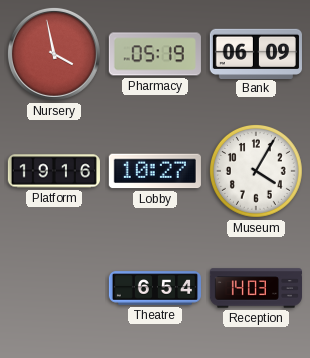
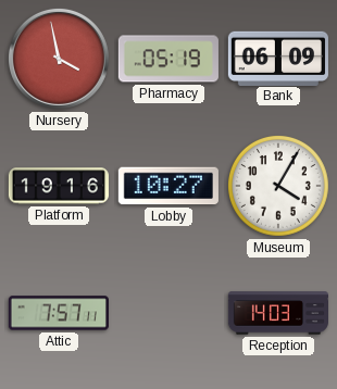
Attic: none -> 7:57
Theatre: 6:54 -> none
